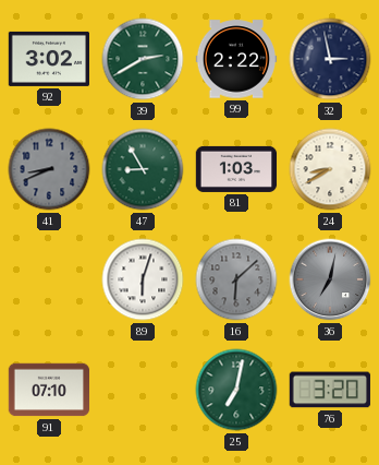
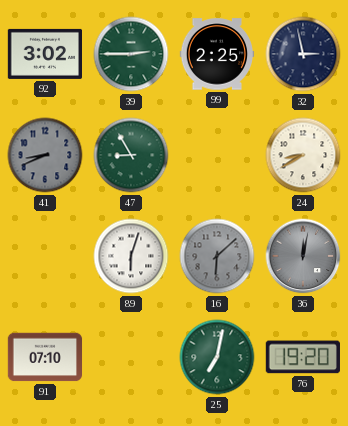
39: 2:40 -> 2:45
99: 2:22 -> 2:25
81: 1:03 -> none
36: 7:02 -> 12:02
76: 3:20 -> 19:20
